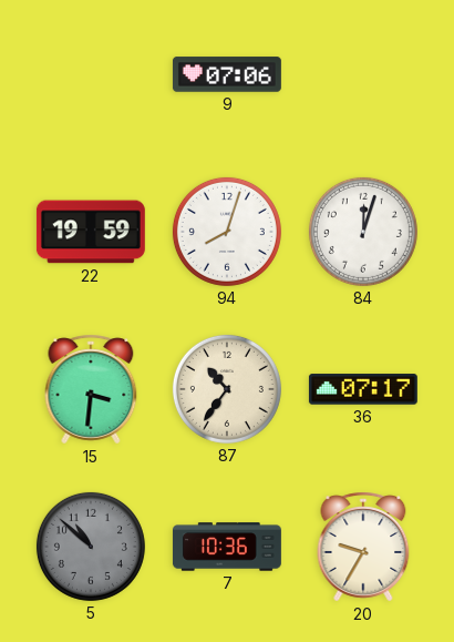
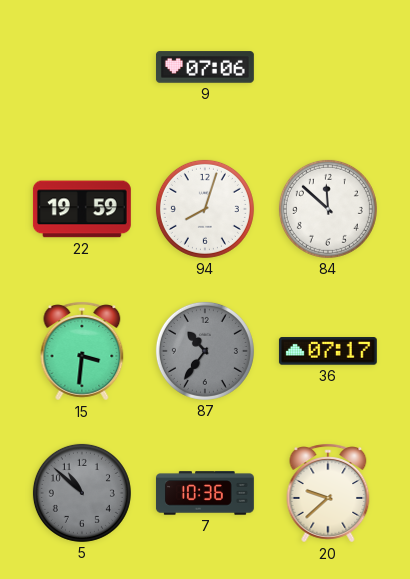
84: 12:03 -> 11:52
87 dial: cream -> grey
20: 9:35 -> 9:38
